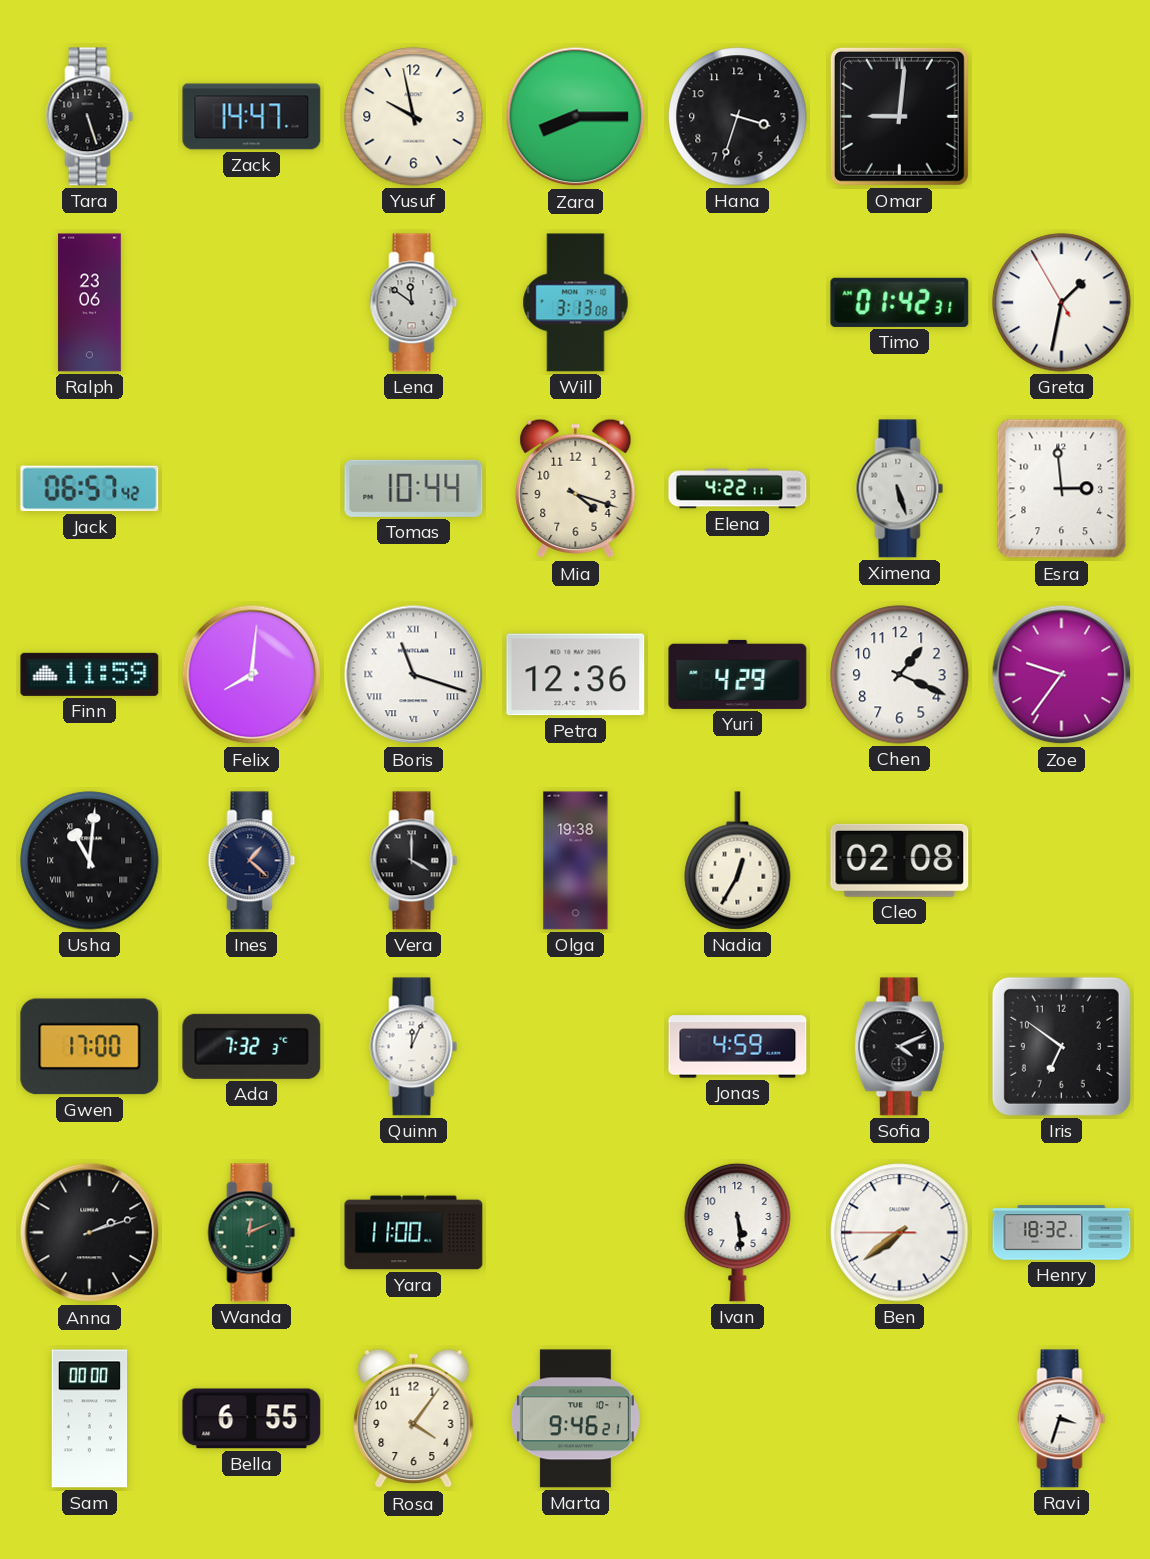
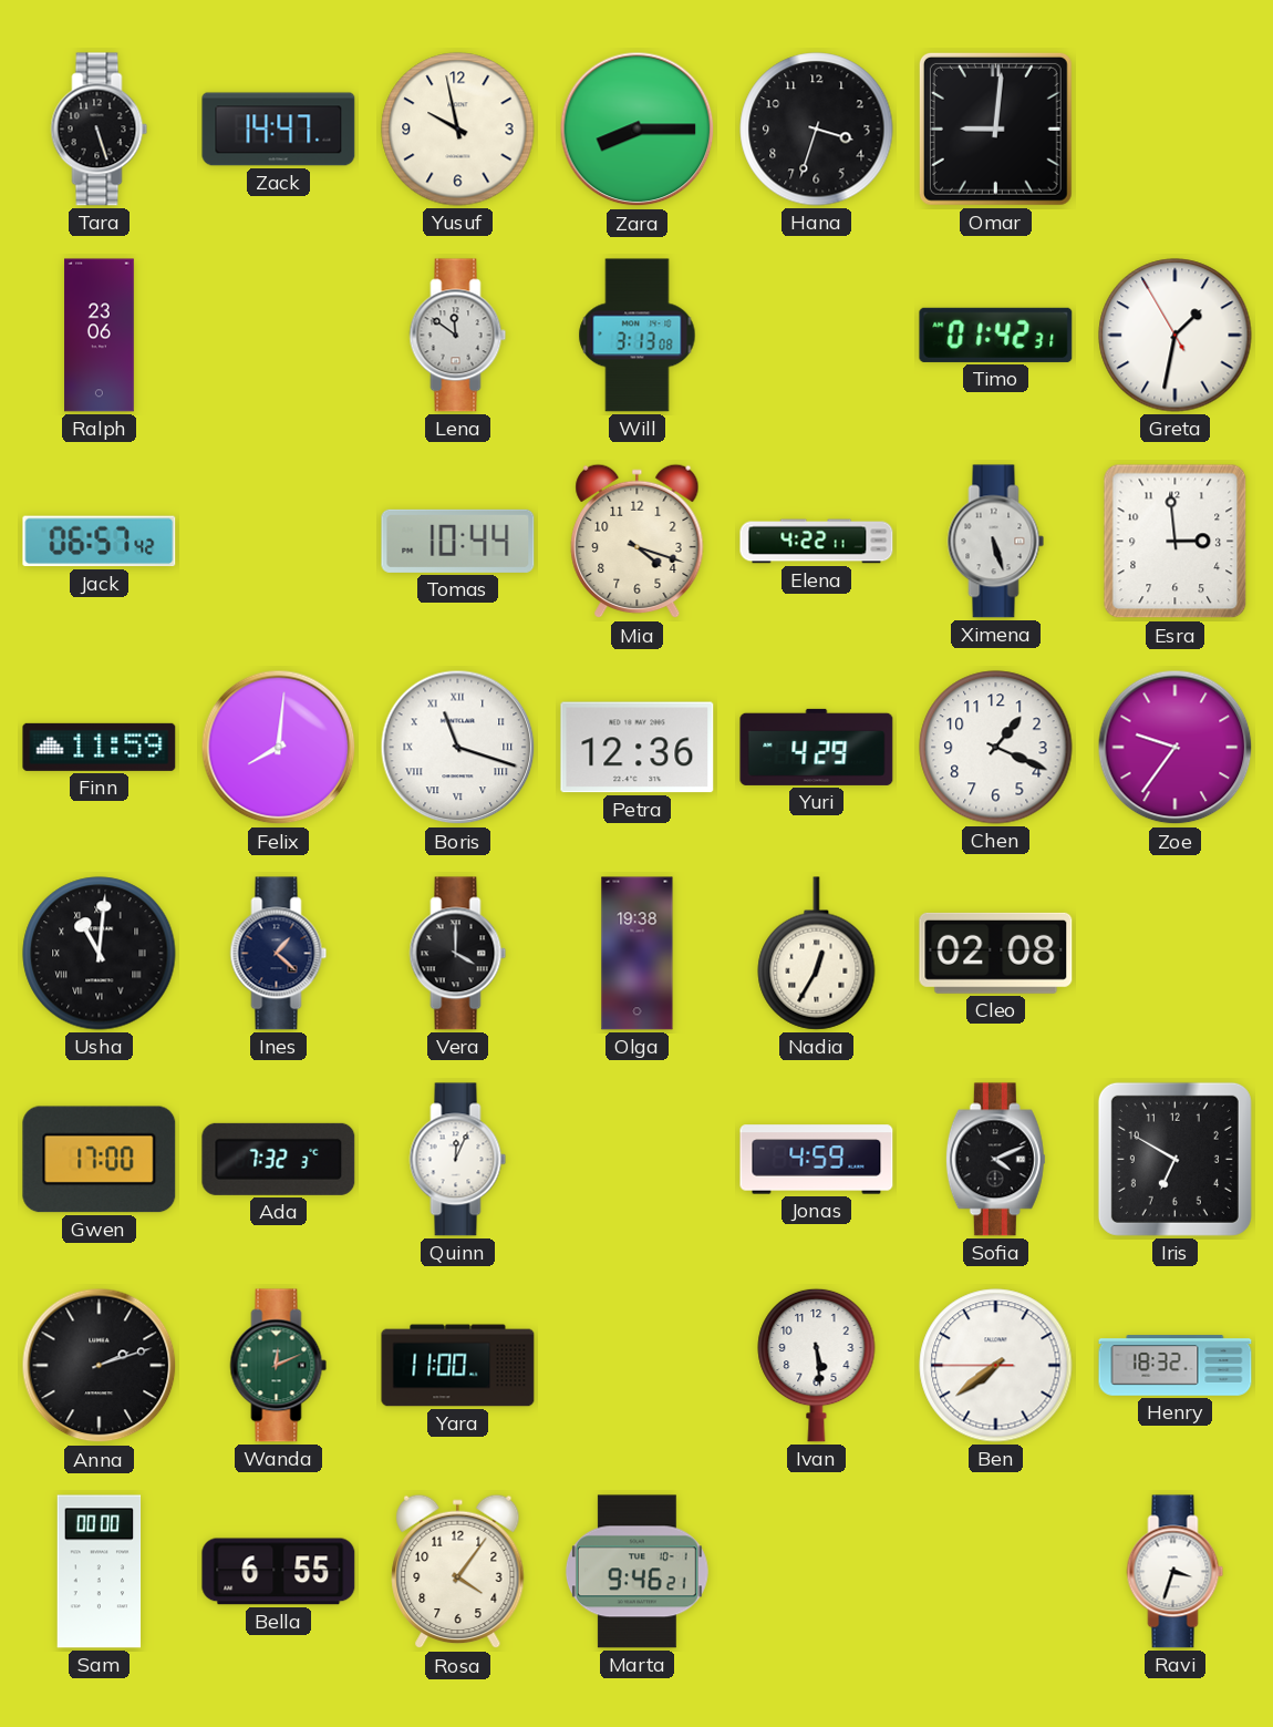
Iris: 6:51 -> 6:50
